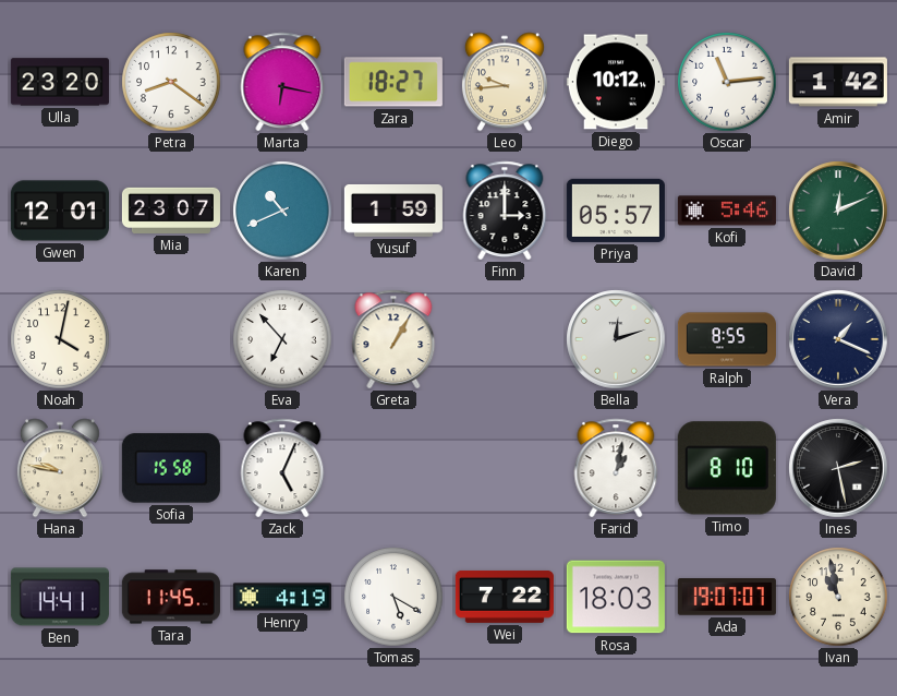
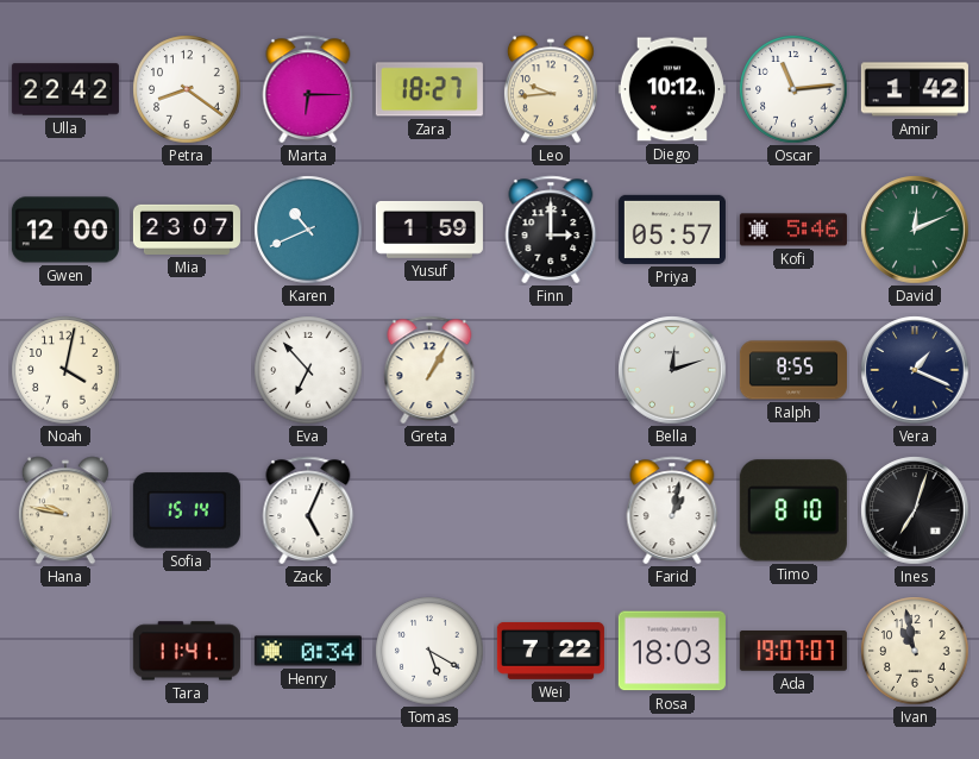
Ulla: 23:20 -> 22:42
Marta: 6:17 -> 6:15
Gwen: 12:01 -> 12:00
Sofia: 15:58 -> 15:14
Ines: 2:28 -> 7:03
Ben: 14:41 -> none
Tara: 11:45 -> 11:41
Henry: 4:19 -> 0:34
